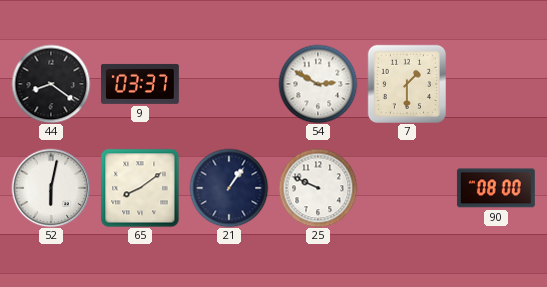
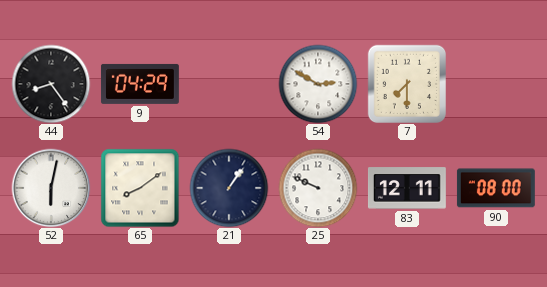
44: 8:21 -> 8:24
9: 03:37 -> 04:29
7: 1:30 -> 7:30
83: none -> 12:11
